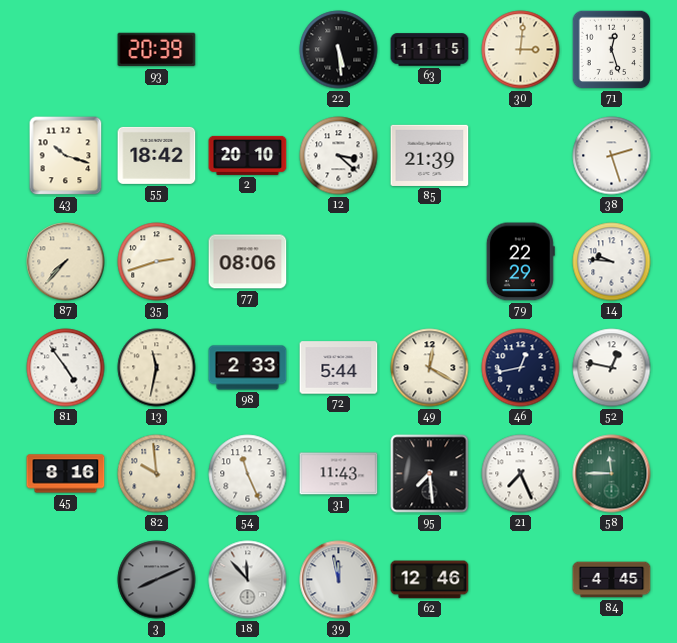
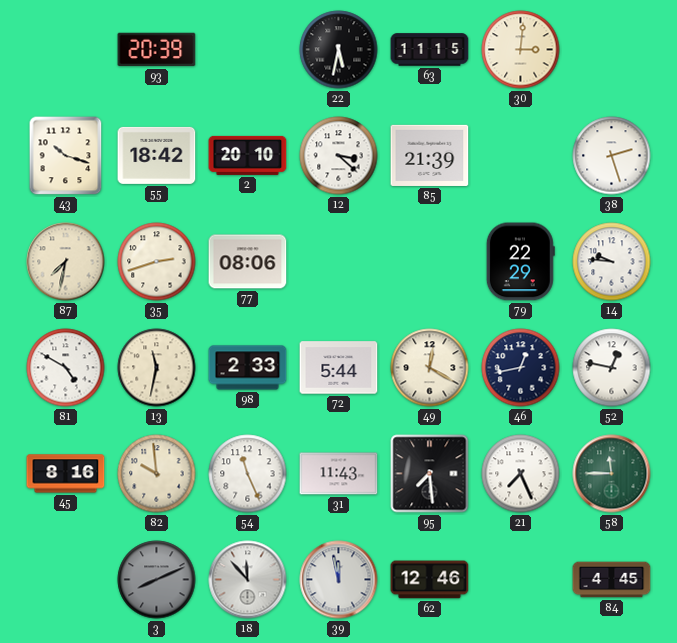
22: 5:29 -> 5:32
71: 12:27 -> none
87: 7:37 -> 7:32
81: 4:54 -> 4:50
